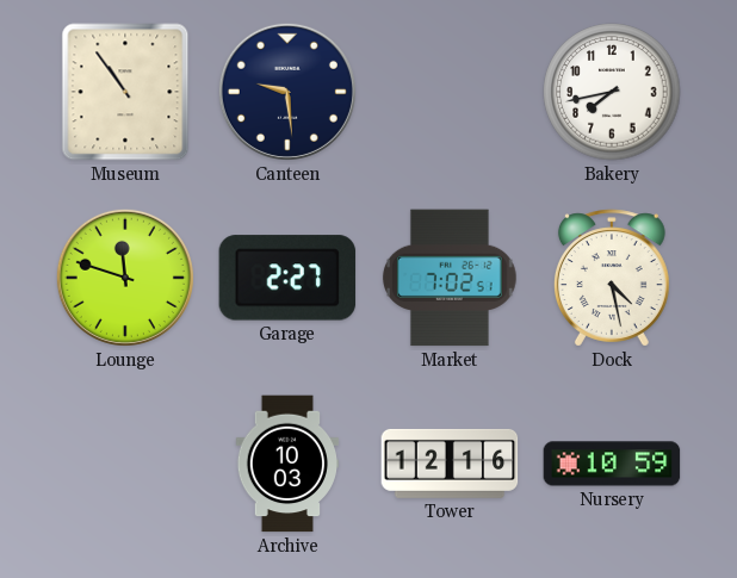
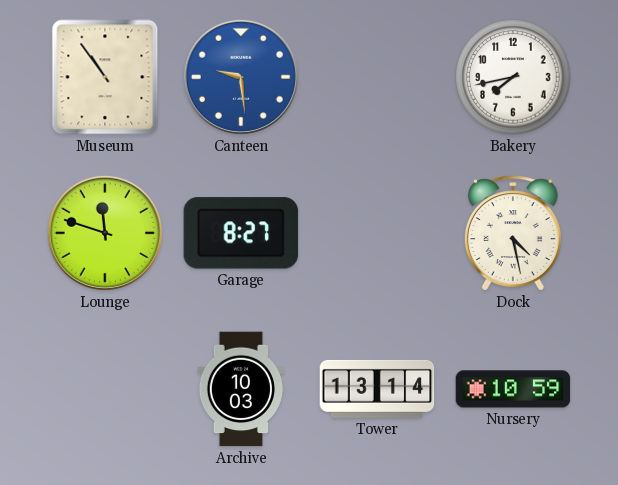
Canteen dial: navy -> blue
Garage: 2:27 -> 8:27
Market: 7:02 -> none
Tower: 12:16 -> 13:14
